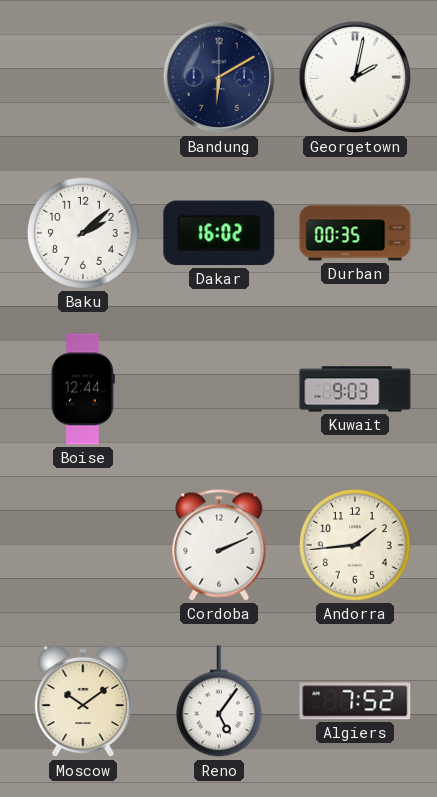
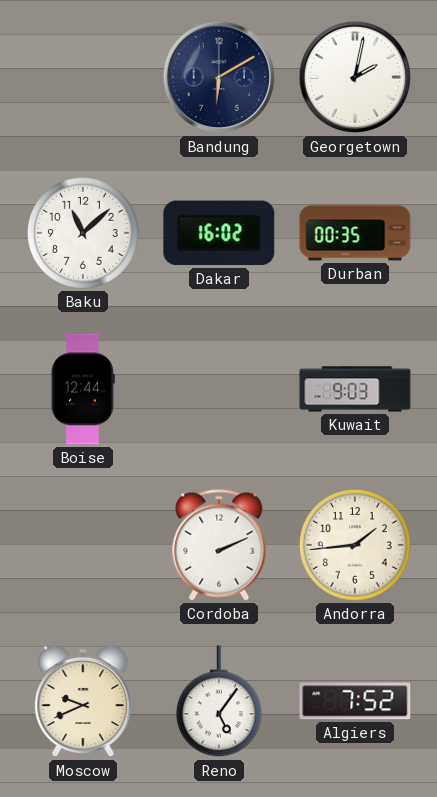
Baku: 2:08 -> 11:08
Moscow: 10:09 -> 9:41
